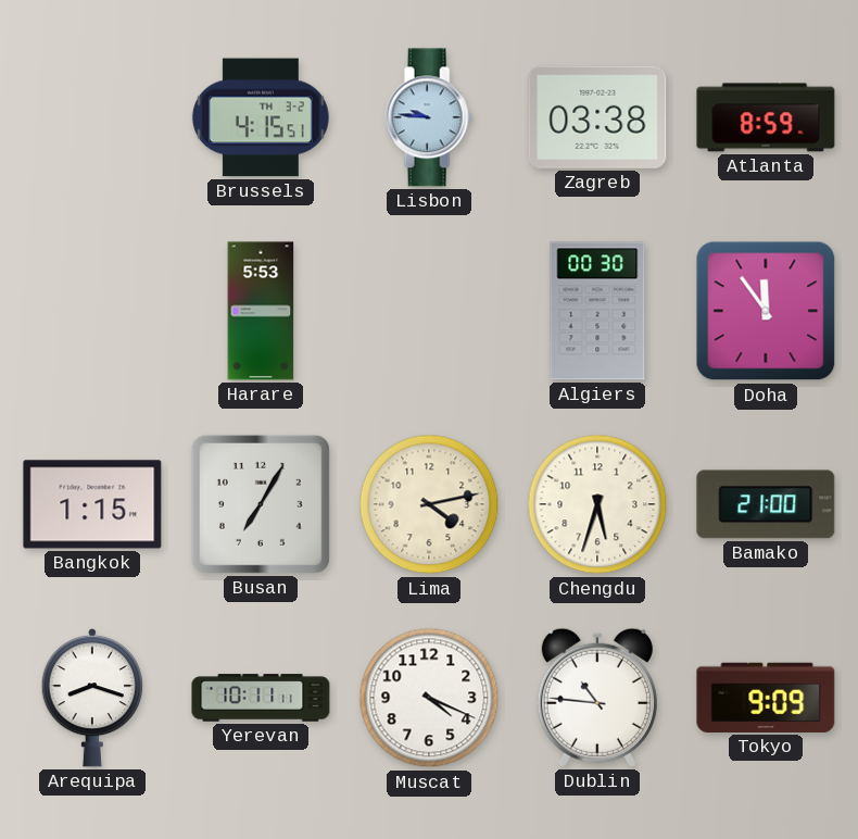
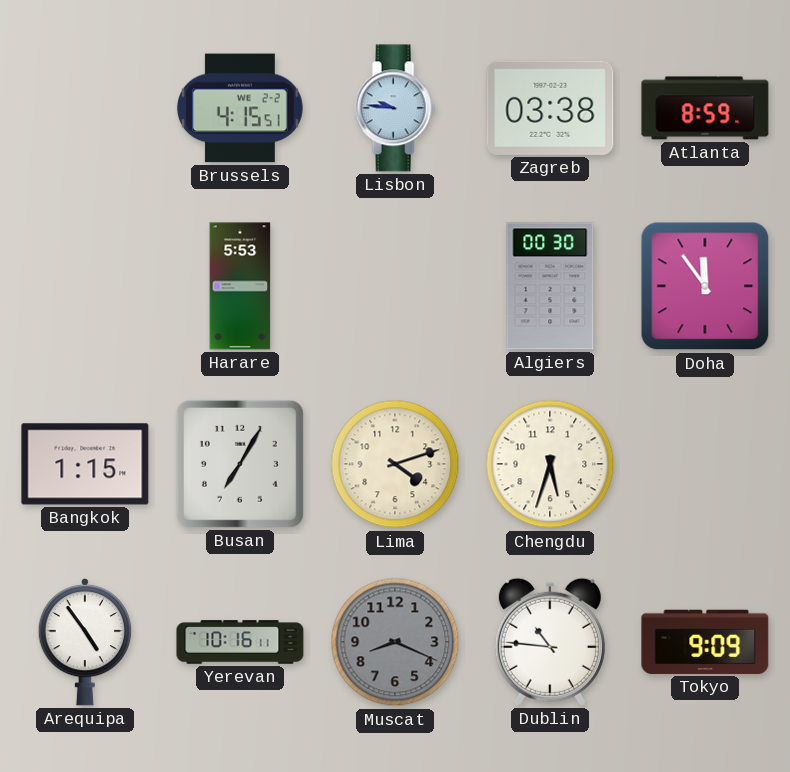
Brussels date: TH 3-2 -> WE 2-2
Lima: 4:13 -> 4:12
Bamako: 21:00 -> none
Arequipa: 8:18 -> 4:54
Yerevan: 10:11 -> 10:16
Muscat: 4:19 -> 8:19
Muscat dial: white -> grey
